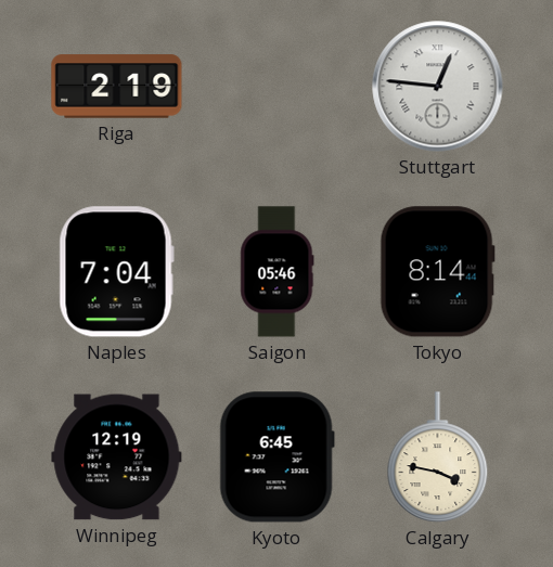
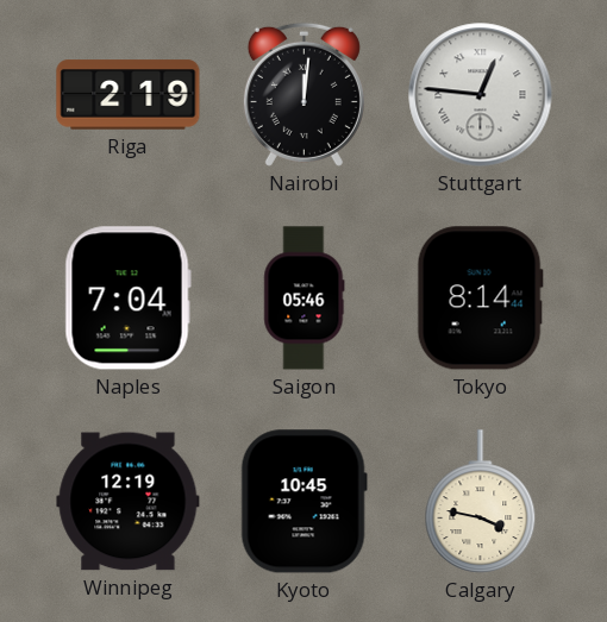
Nairobi: none -> 12:01
Kyoto: 6:45 -> 10:45
